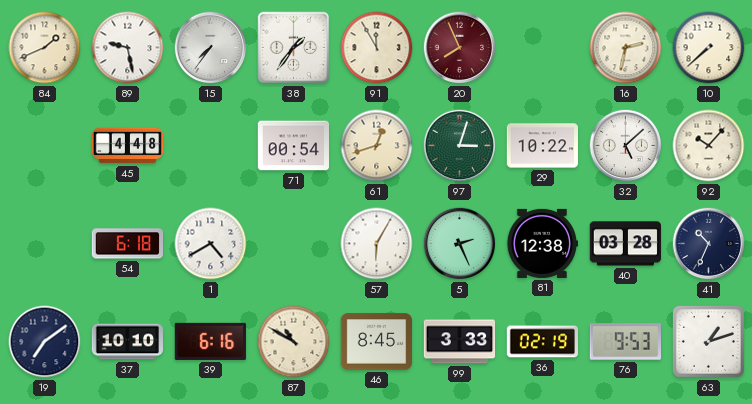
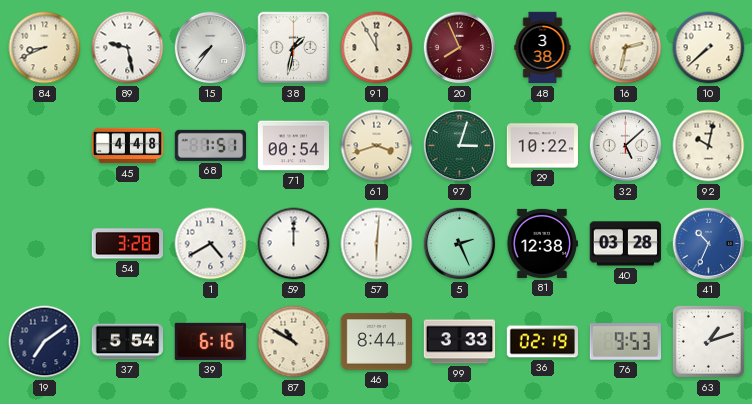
84: 1:41 -> 8:41
38: 1:36 -> 1:32
48: none -> 3:38
68: none -> 1:51
61: 12:42 -> 3:42
92: 10:07 -> 10:02
54: 6:18 -> 3:28
59: none -> 12:00
57: 6:05 -> 6:01
41 dial: navy -> blue
37: 10:10 -> 5:54
46: 8:45 -> 8:44
